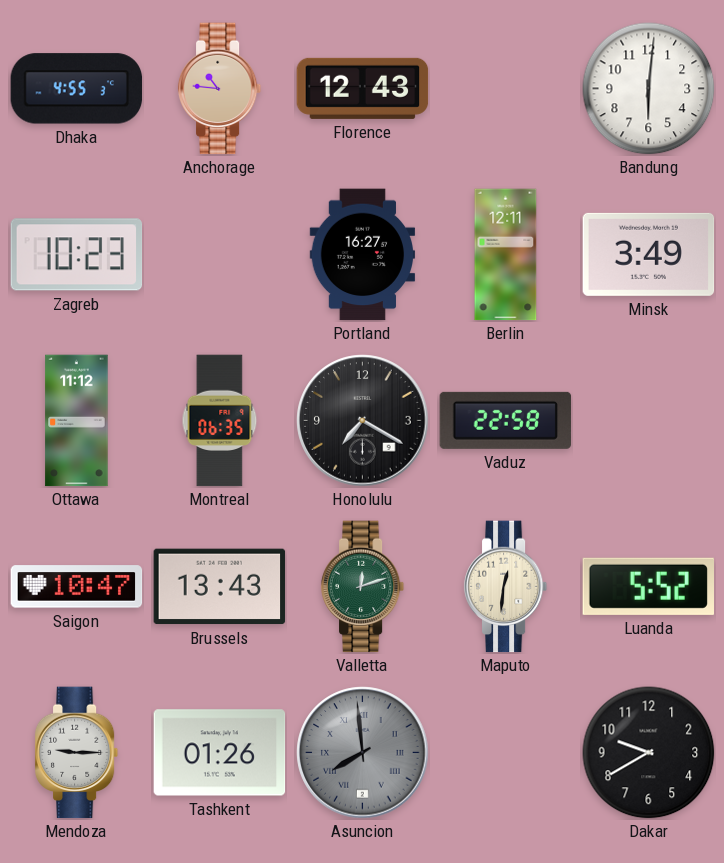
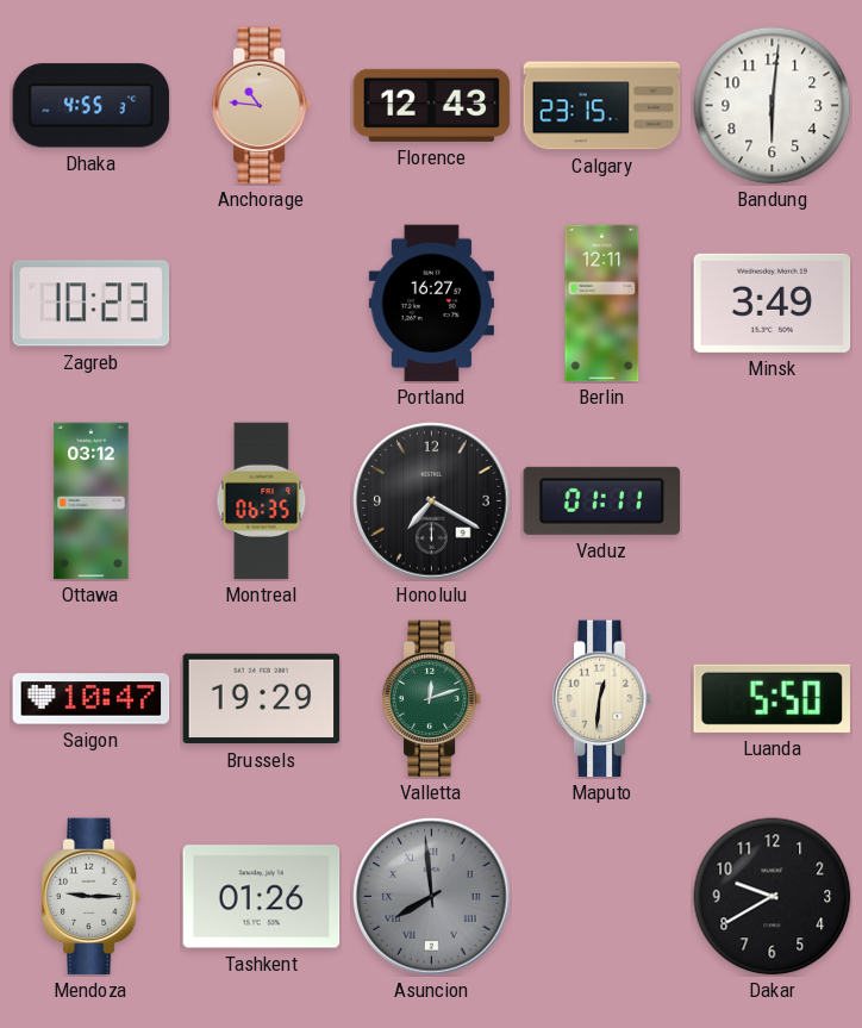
Calgary: none -> 23:15
Ottawa: 11:12 -> 03:12
Vaduz: 22:58 -> 01:11
Brussels: 13:43 -> 19:29
Luanda: 5:52 -> 5:50
